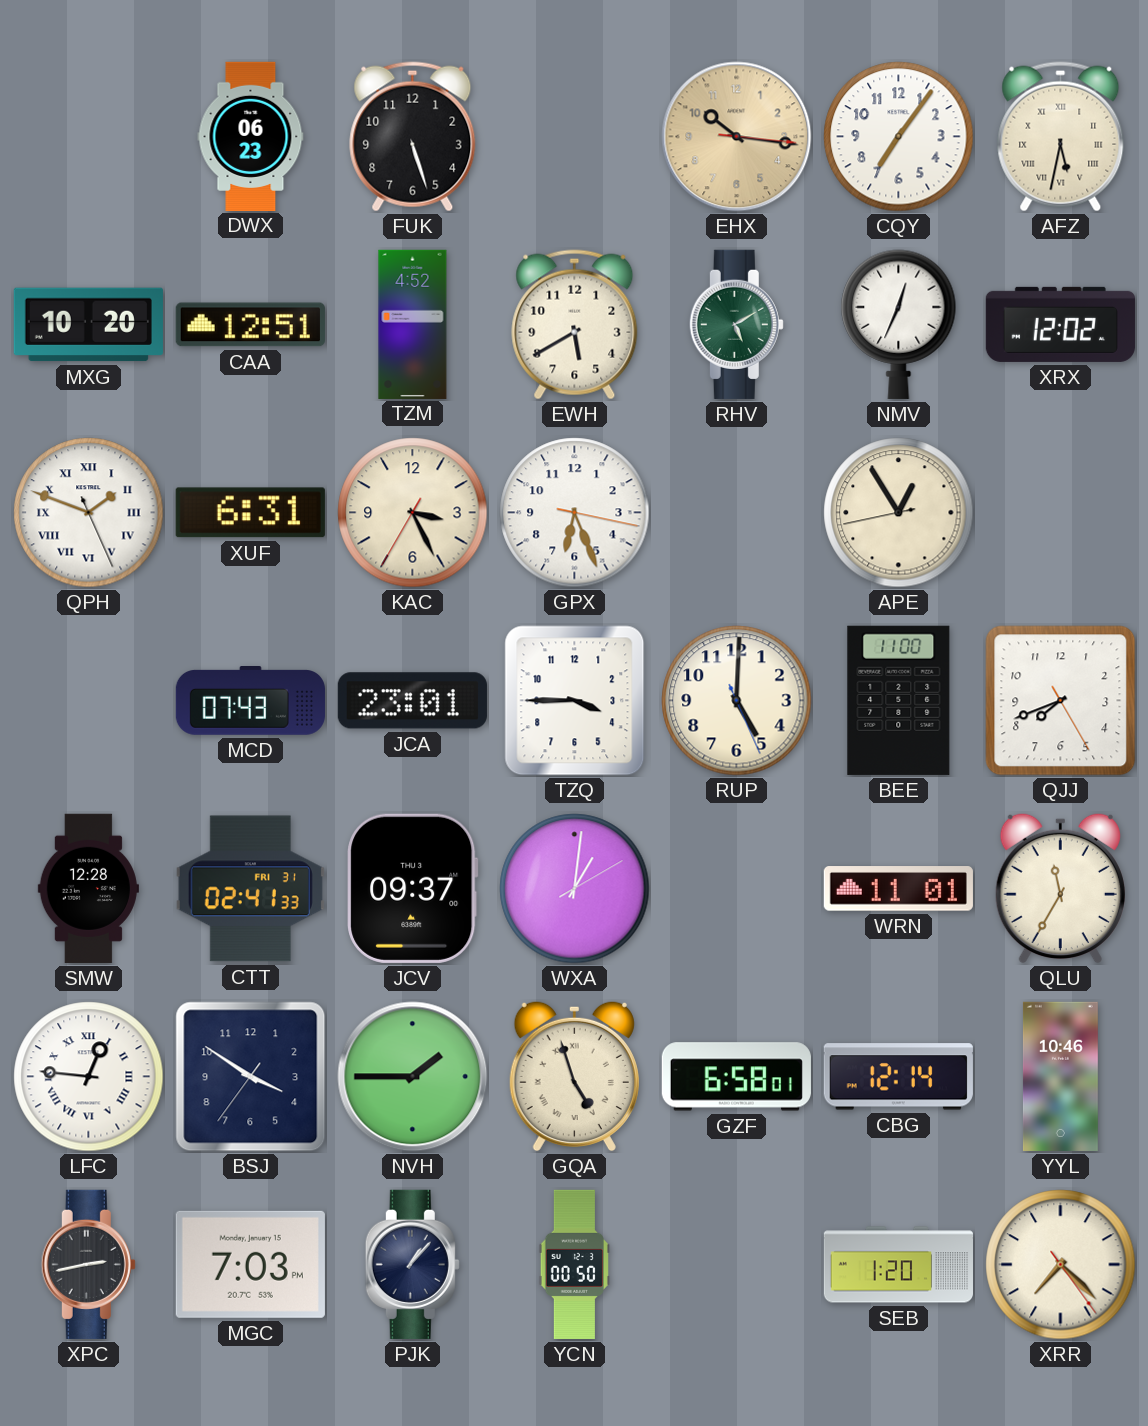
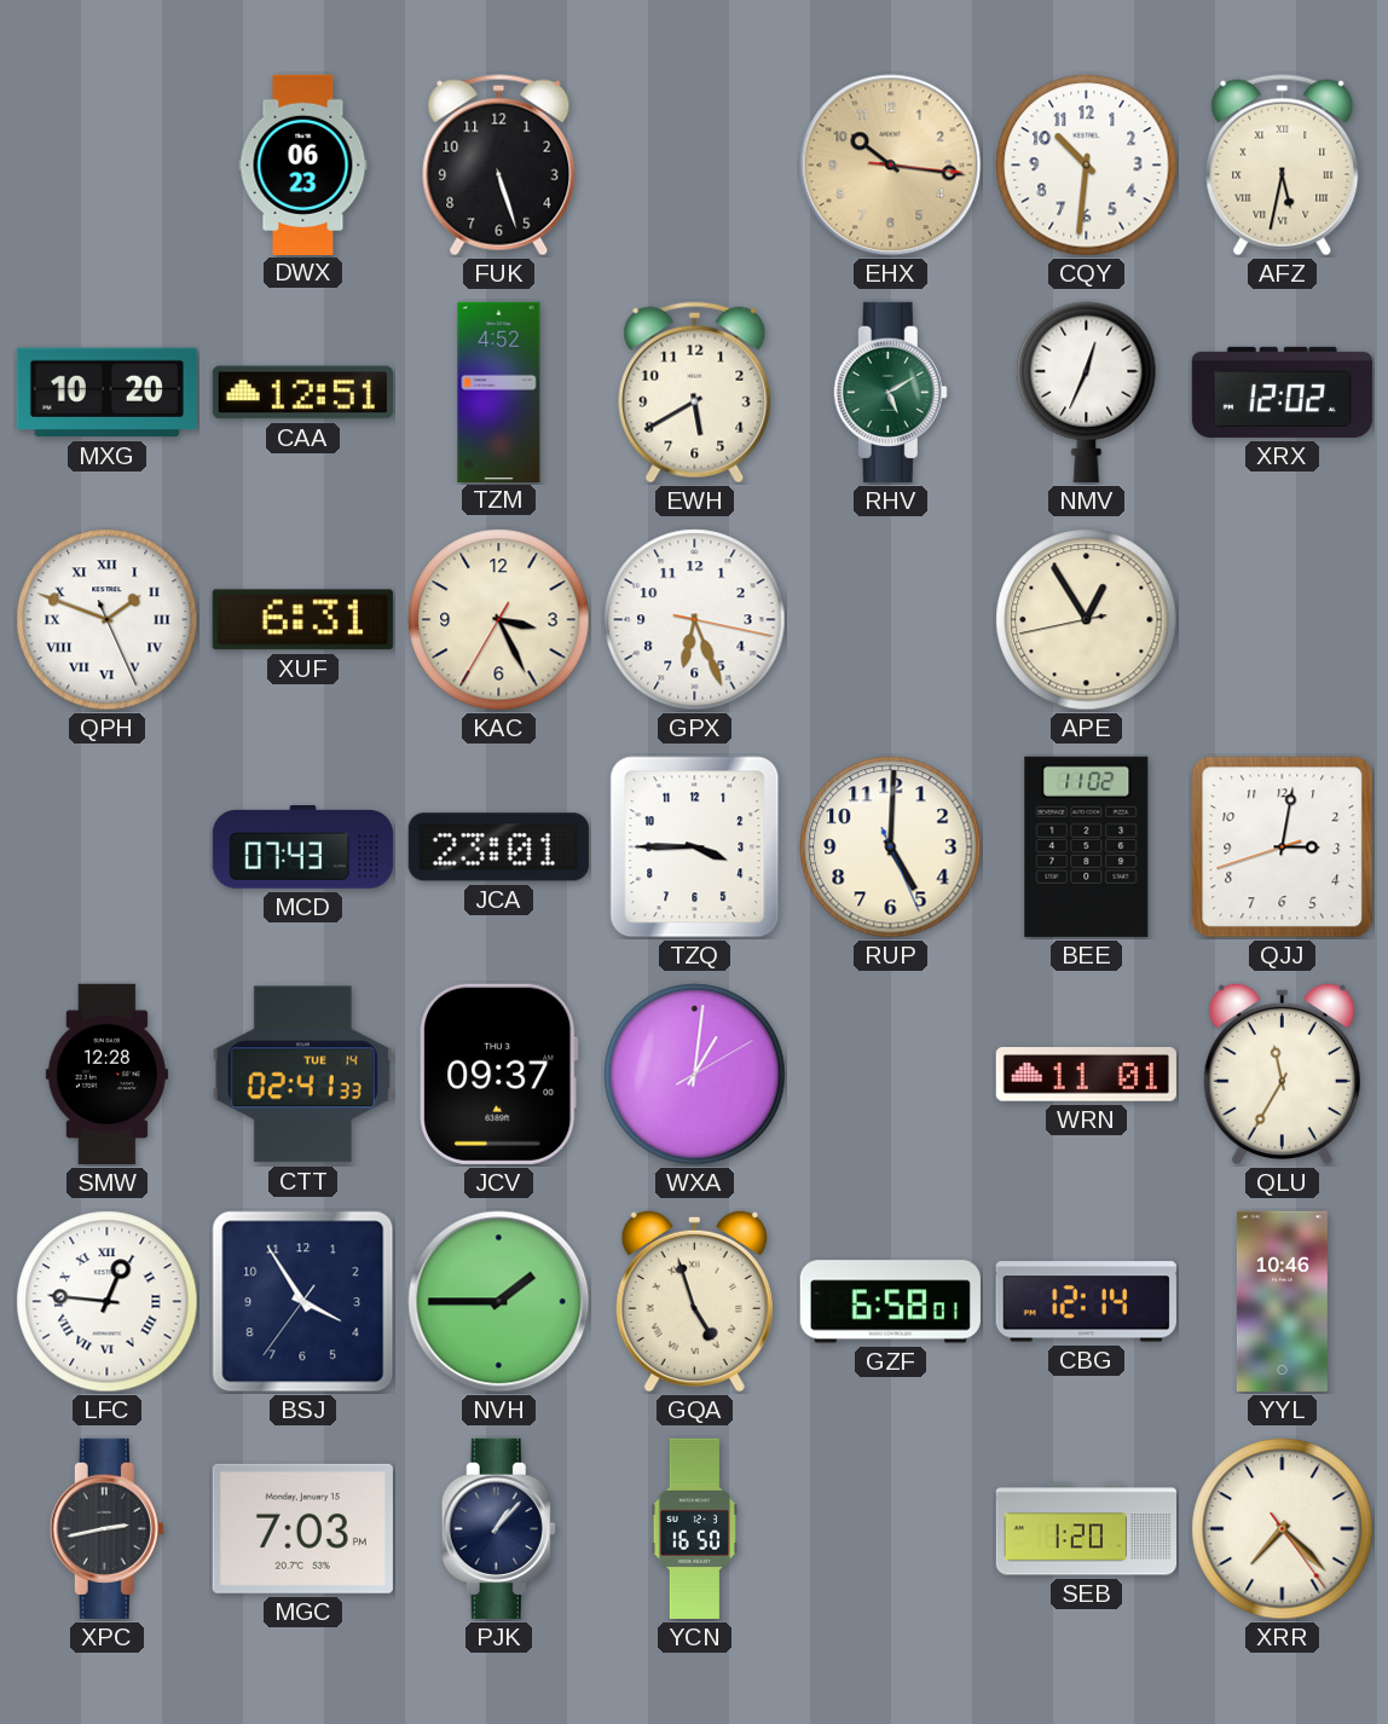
CQY: 7:06 -> 10:31
BEE: 11:00 -> 11:02
QJJ: 7:41 -> 3:01
CTT date: FRI 31 -> TUE 14
BSJ: 3:50 -> 3:54
YCN: 00:50 -> 16:50
